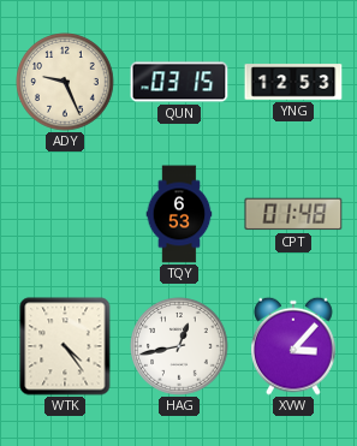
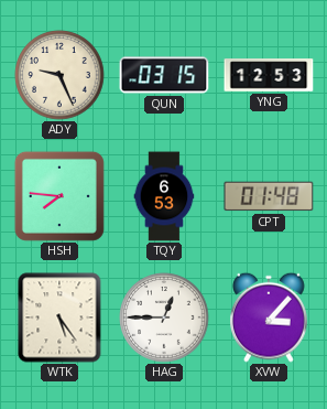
HSH: none -> 7:46
WTK: 4:24 -> 5:24
HAG: 12:43 -> 12:45
